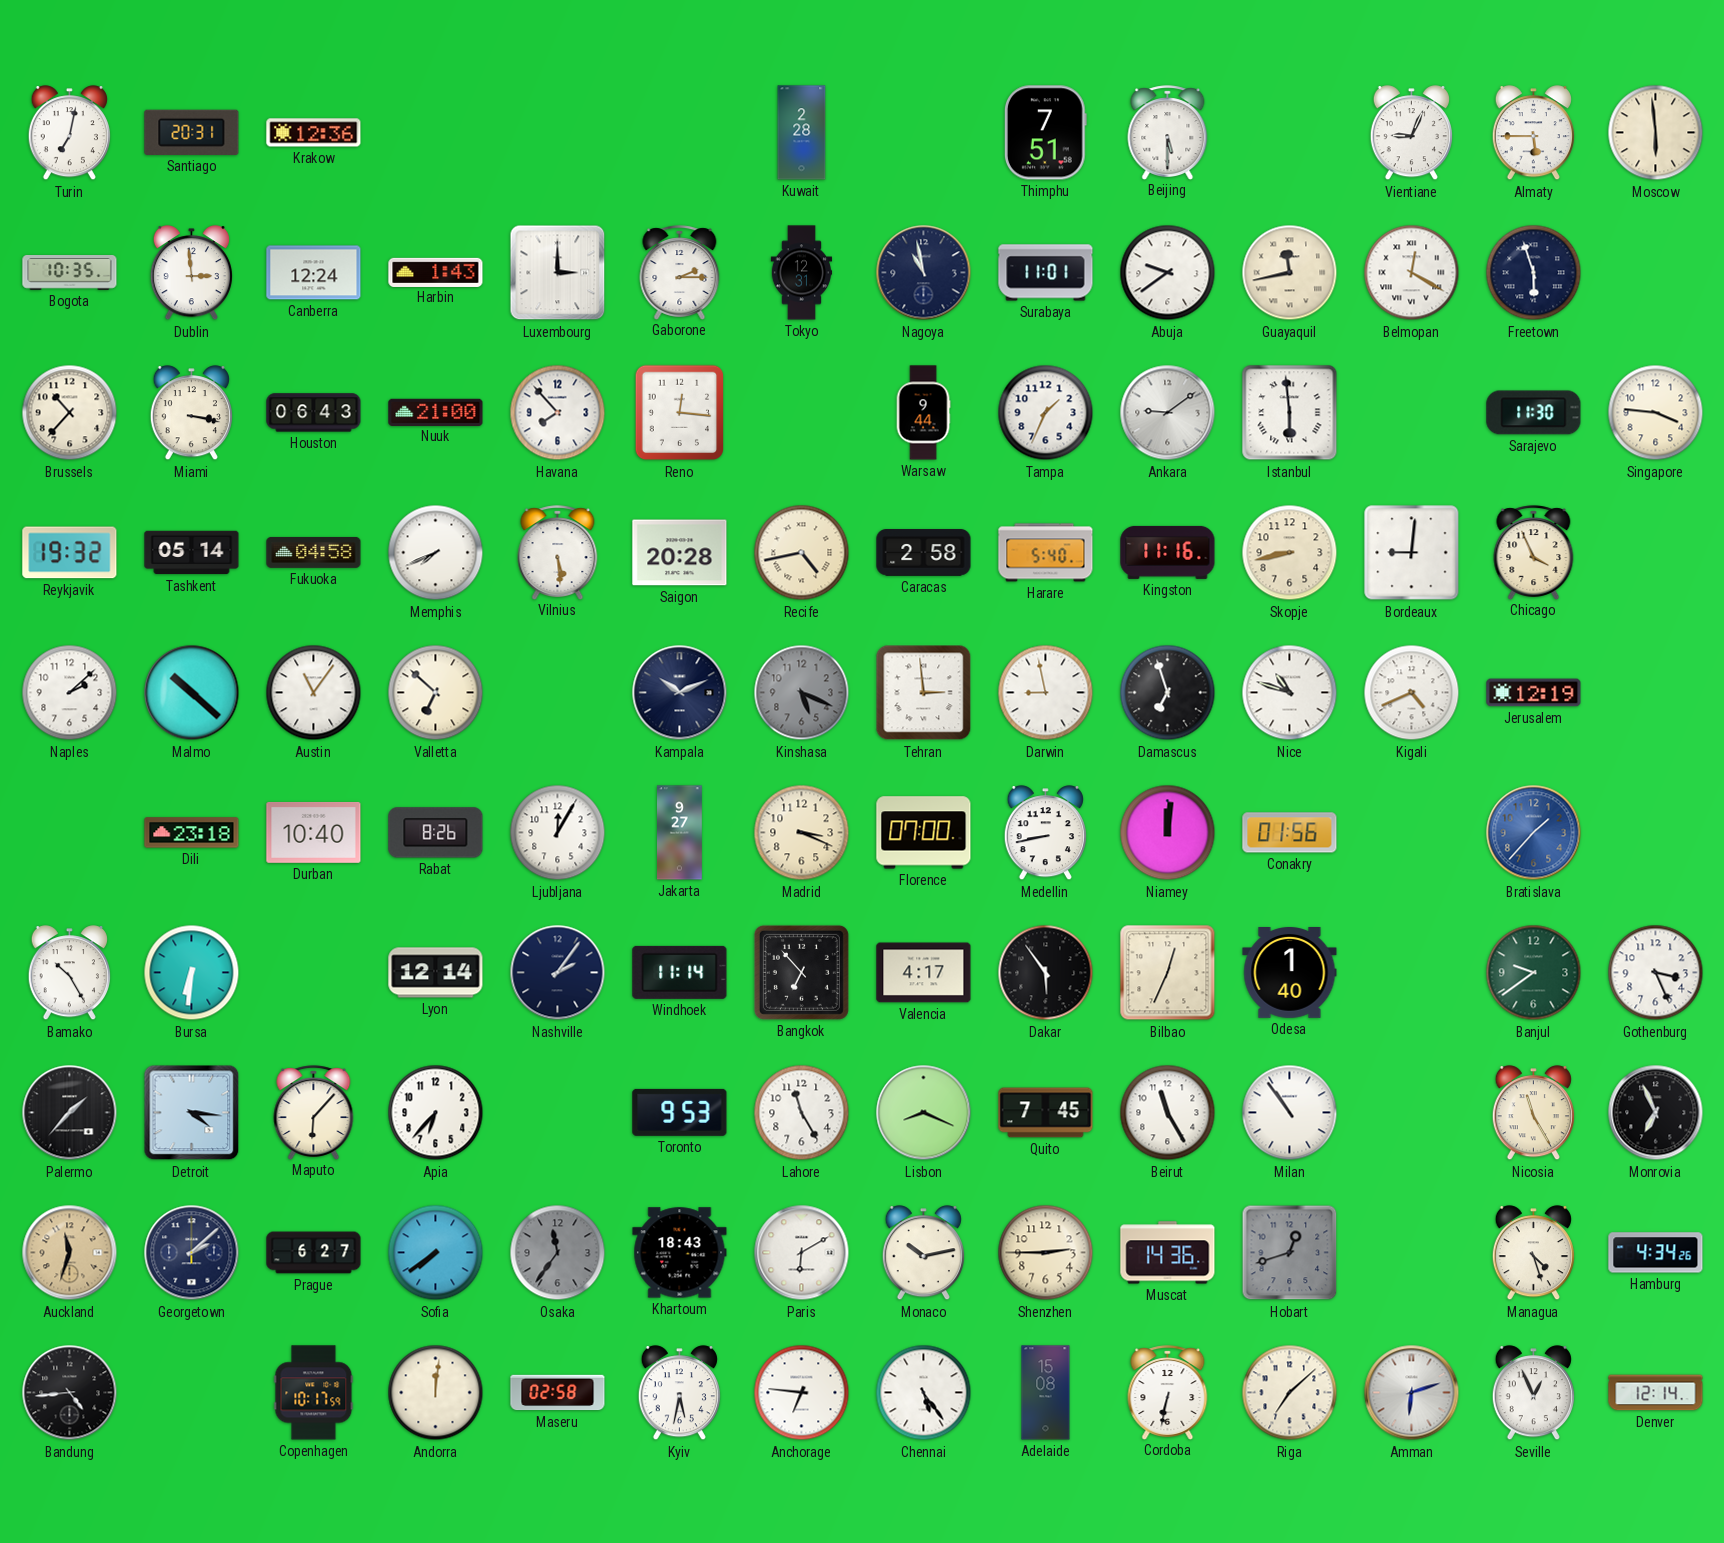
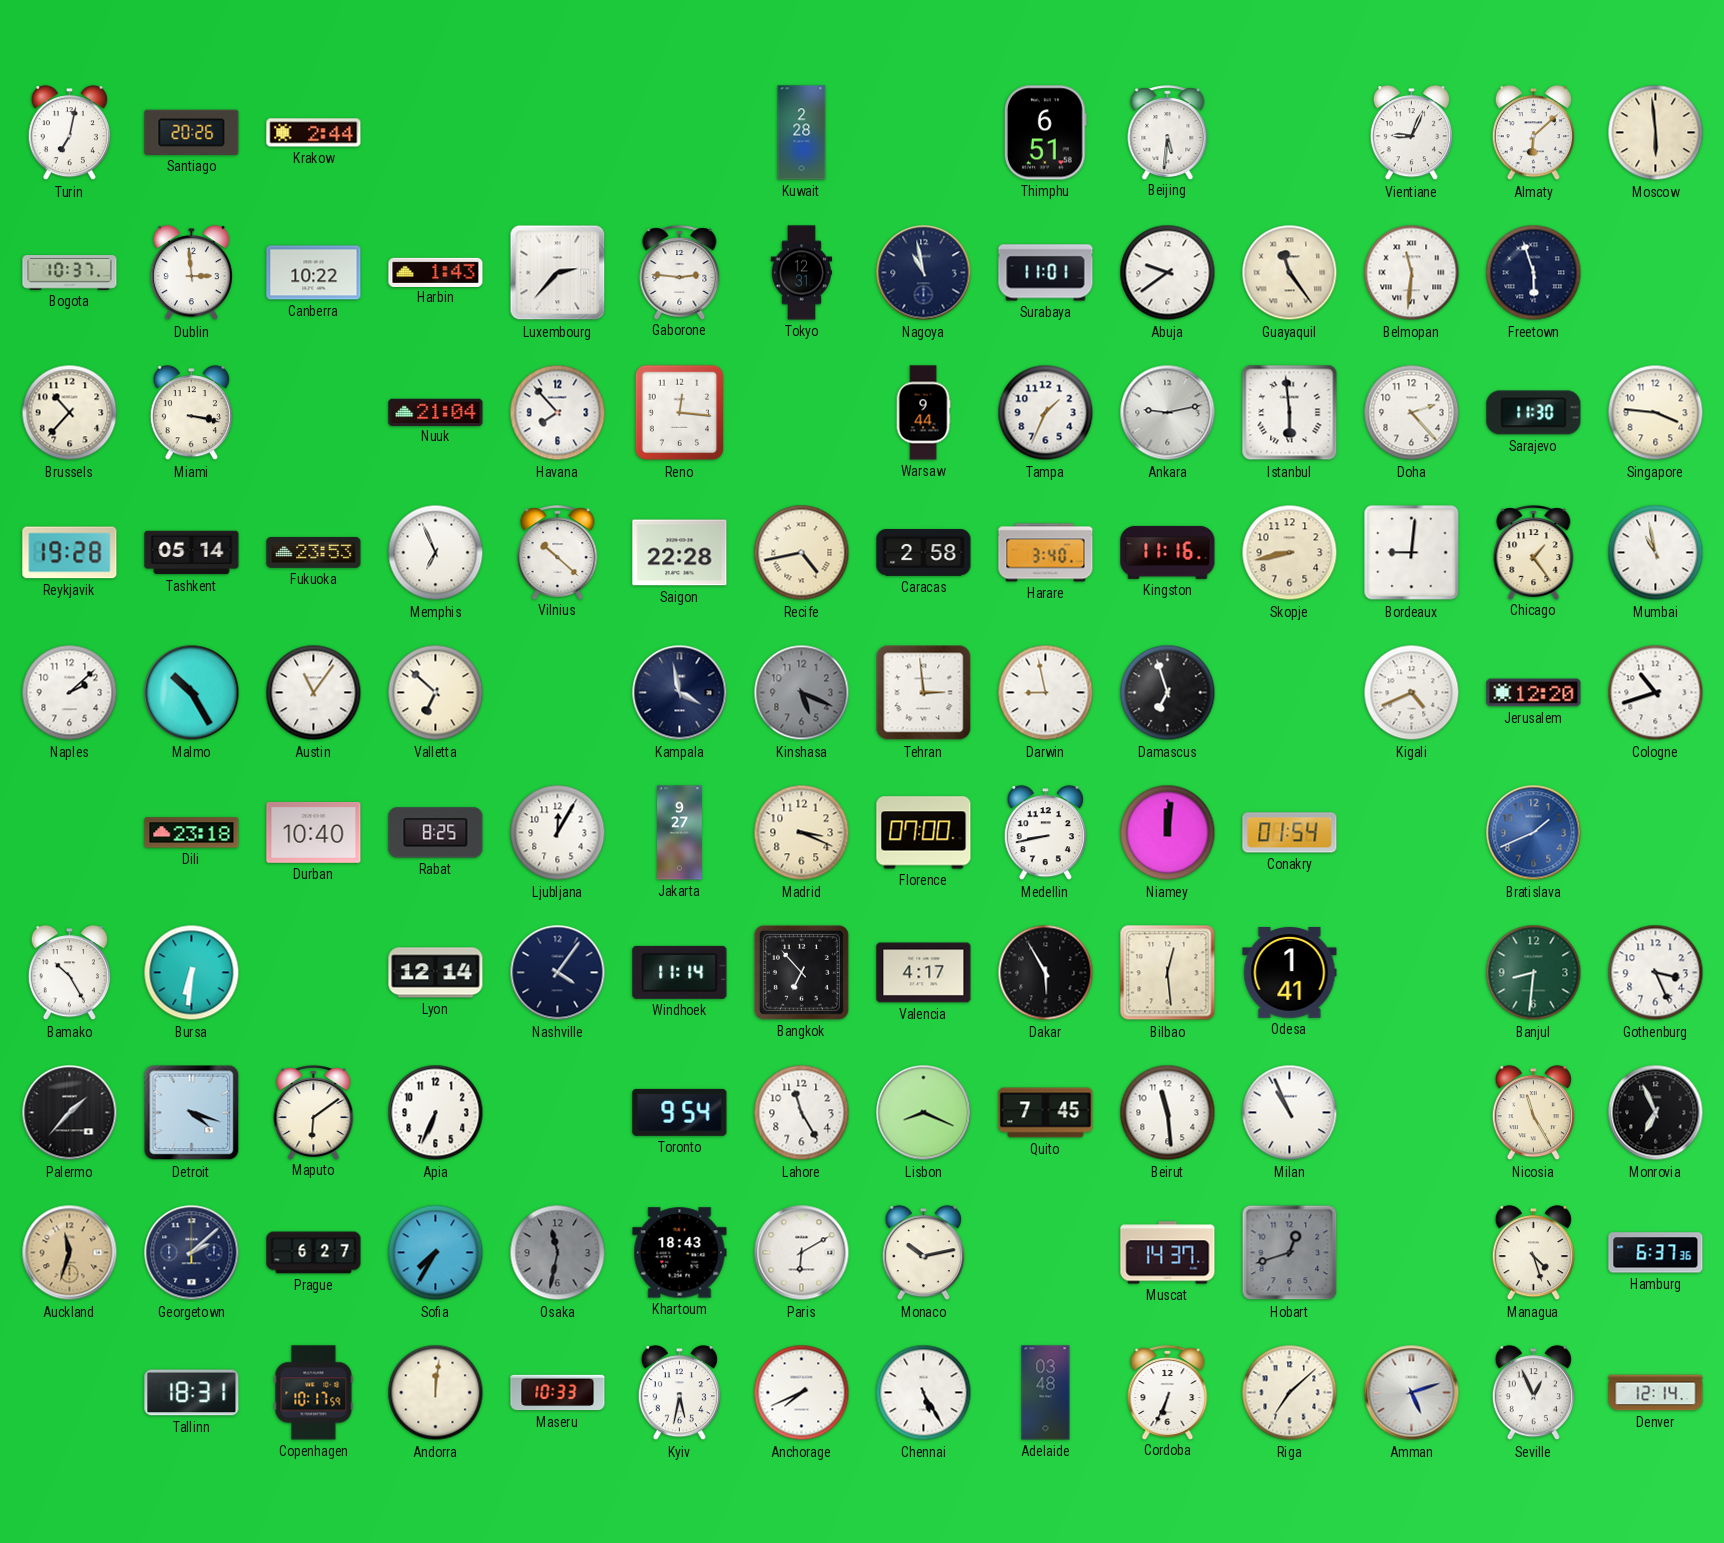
Santiago: 20:31 -> 20:26
Krakow: 12:36 -> 2:44
Thimphu: 7:51 -> 6:51
Beijing: 5:30 -> 5:31
Almaty: 5:45 -> 6:08
Bogota: 10:35 -> 10:37
Canberra: 12:24 -> 10:22
Luxembourg: 3:00 -> 2:37
Gaborone: 2:15 -> 2:46
Guayaquil: 11:43 -> 11:24
Belmopan: 12:20 -> 11:31
Houston: 06:43 -> none
Nuuk: 21:00 -> 21:04
Ankara: 9:09 -> 9:13
Doha: none -> 2:23
Reykjavik: 19:32 -> 19:28
Fukuoka: 04:58 -> 23:53
Memphis: 7:41 -> 6:56
Vilnius: 5:29 -> 10:22
Saigon: 20:28 -> 22:28
Harare: 5:40 -> 3:40
Chicago: 3:56 -> 1:24
Mumbai: none -> 10:58
Malmo: 10:22 -> 10:25
Kampala: 10:11 -> 3:58
Nice: 10:48 -> none
Jerusalem: 12:19 -> 12:20
Cologne: none -> 10:42
Rabat: 8:26 -> 8:25
Conakry: 01:56 -> 01:54
Bratislava: 1:37 -> 1:41
Nashville: 2:06 -> 4:06
Dakar: 5:54 -> 5:55
Bilbao: 12:34 -> 12:29
Odesa: 1:40 -> 1:41
Banjul: 9:39 -> 8:31
Detroit: 4:16 -> 4:18
Maputo: 6:07 -> 6:09
Apia: 6:37 -> 6:34
Toronto: 9:53 -> 9:54
Beirut: 11:25 -> 11:29
Milan: 10:54 -> 10:56
Sofia: 7:39 -> 7:35
Osaka: 11:36 -> 11:32
Shenzhen: 2:45 -> none
Muscat: 14:36 -> 14:37
Hamburg: 4:34 -> 6:37
Bandung: 4:44 -> none
Tallinn: none -> 18:31
Maseru: 02:58 -> 10:33
Anchorage: 6:46 -> 7:41
Chennai: 5:24 -> 5:25
Adelaide: 15:08 -> 03:48
Cordoba: 6:32 -> 6:34
Amman: 6:12 -> 5:12
